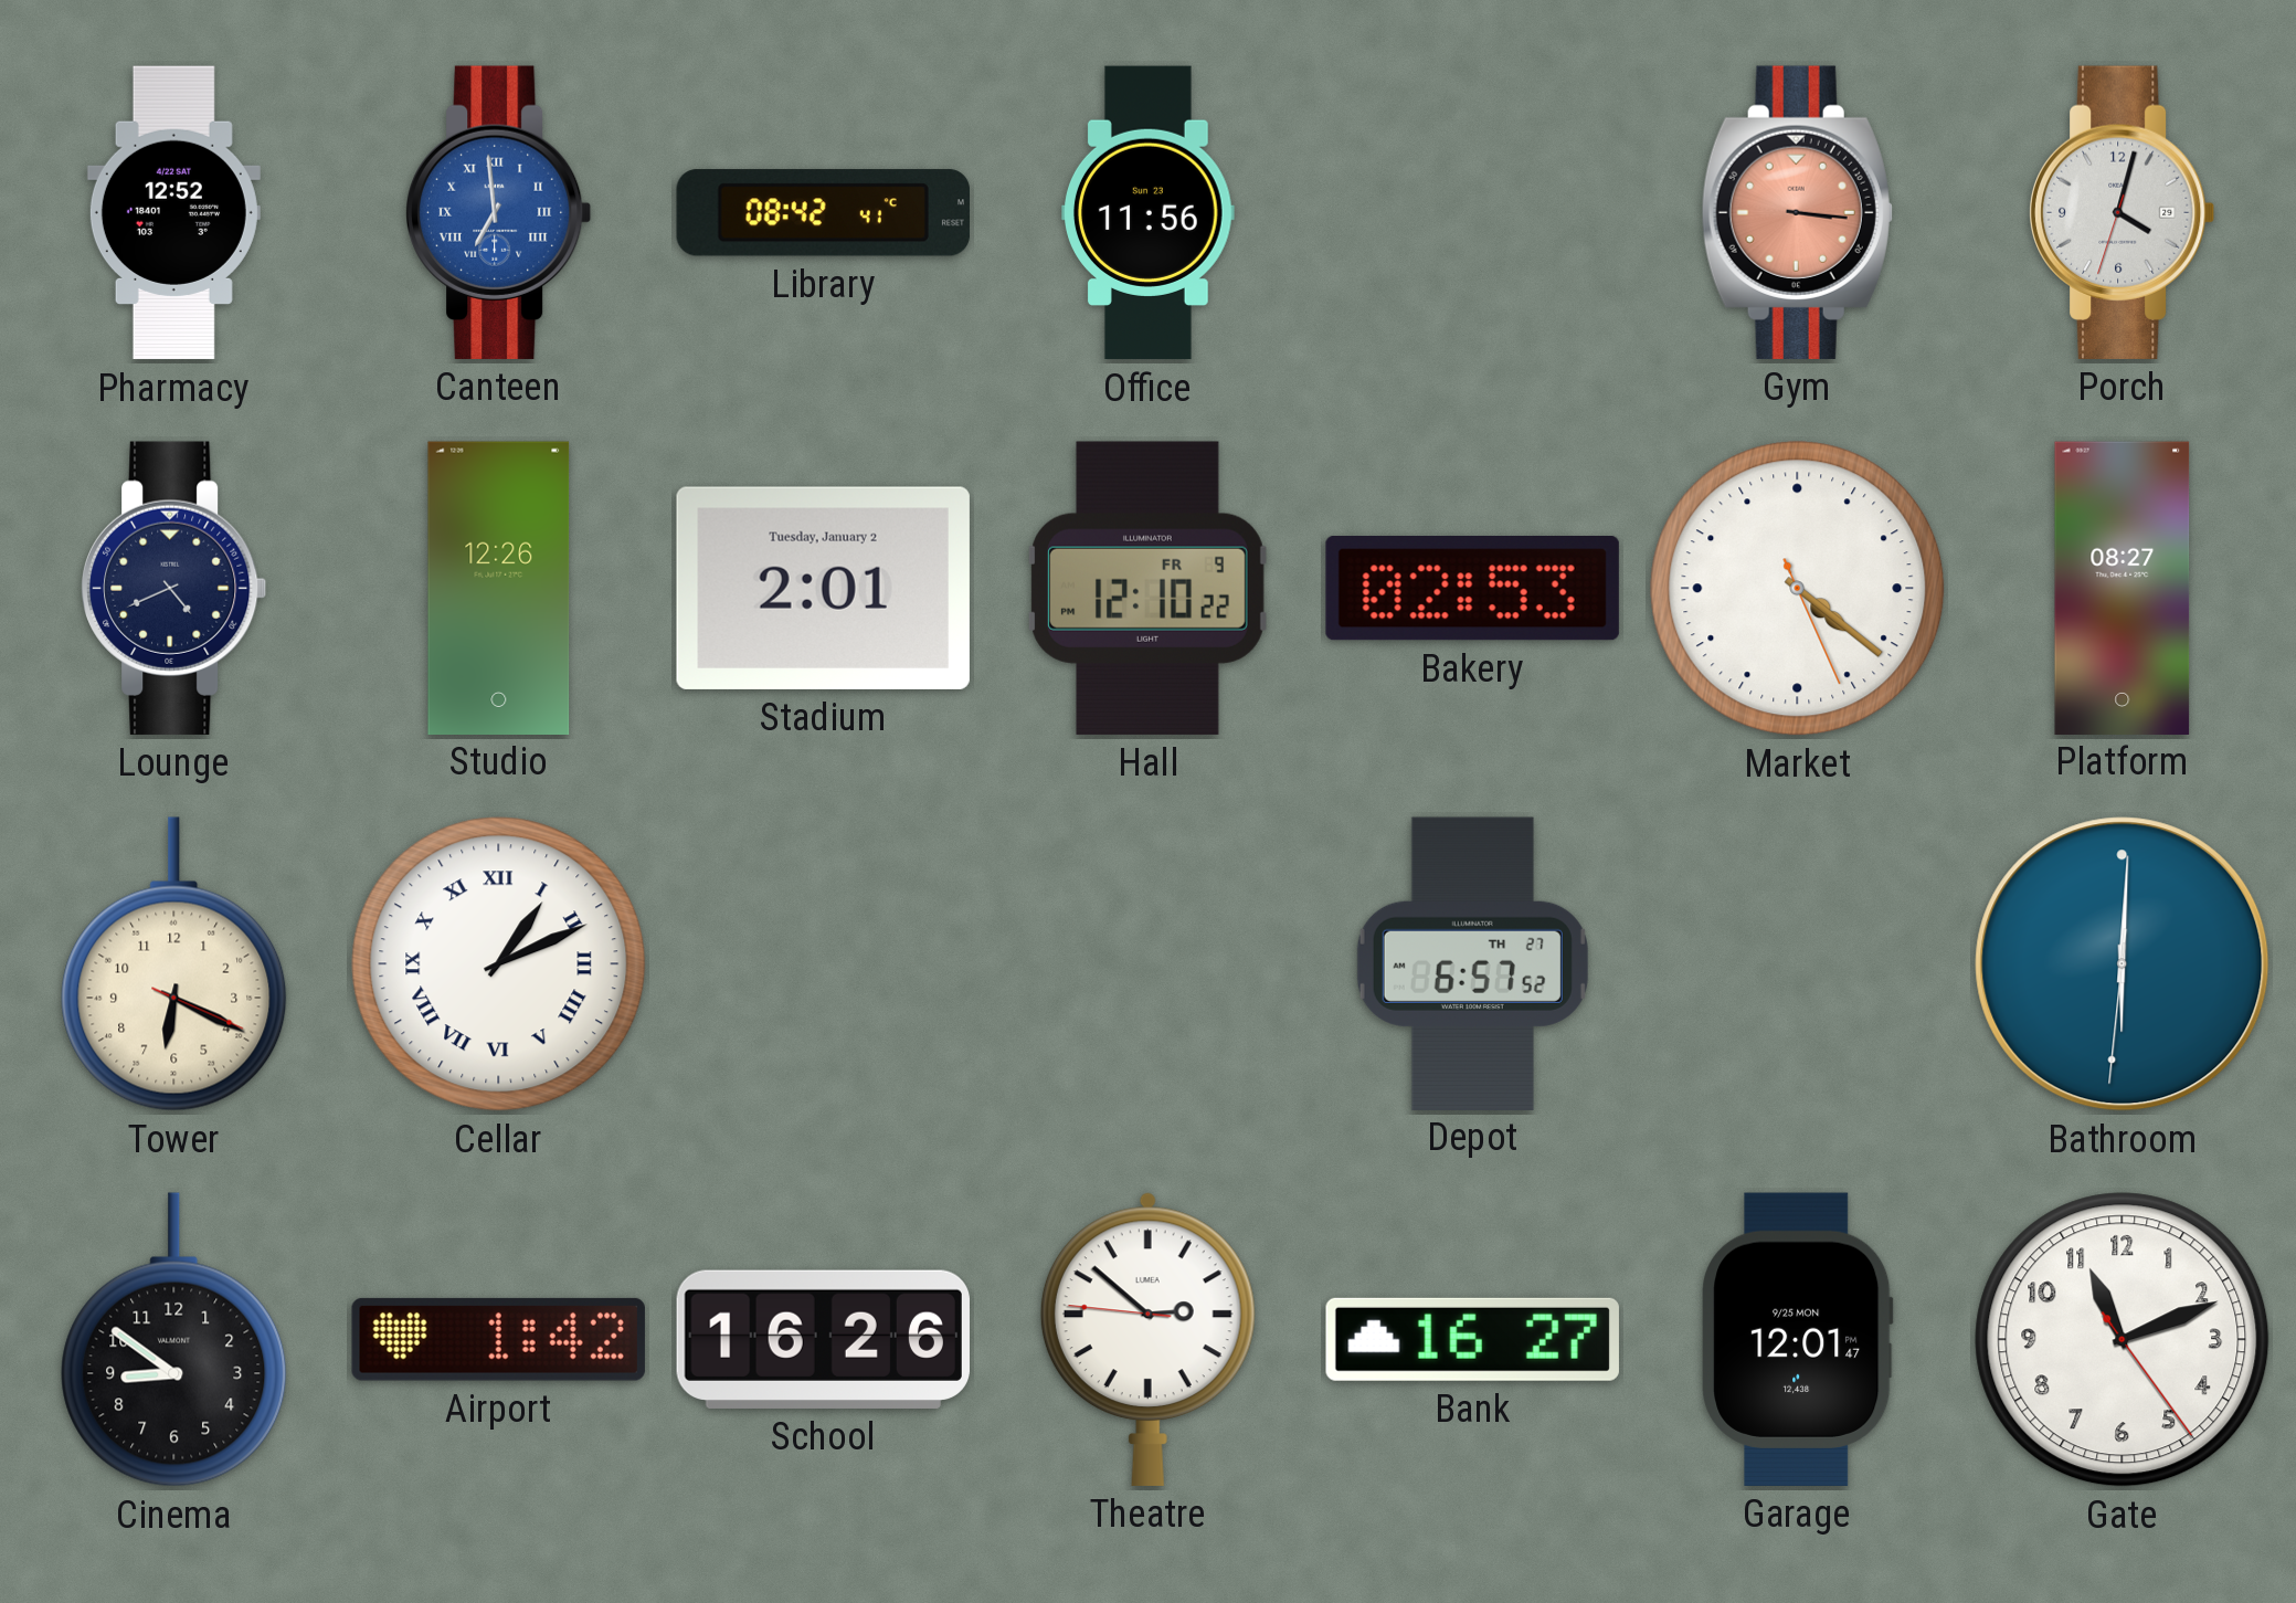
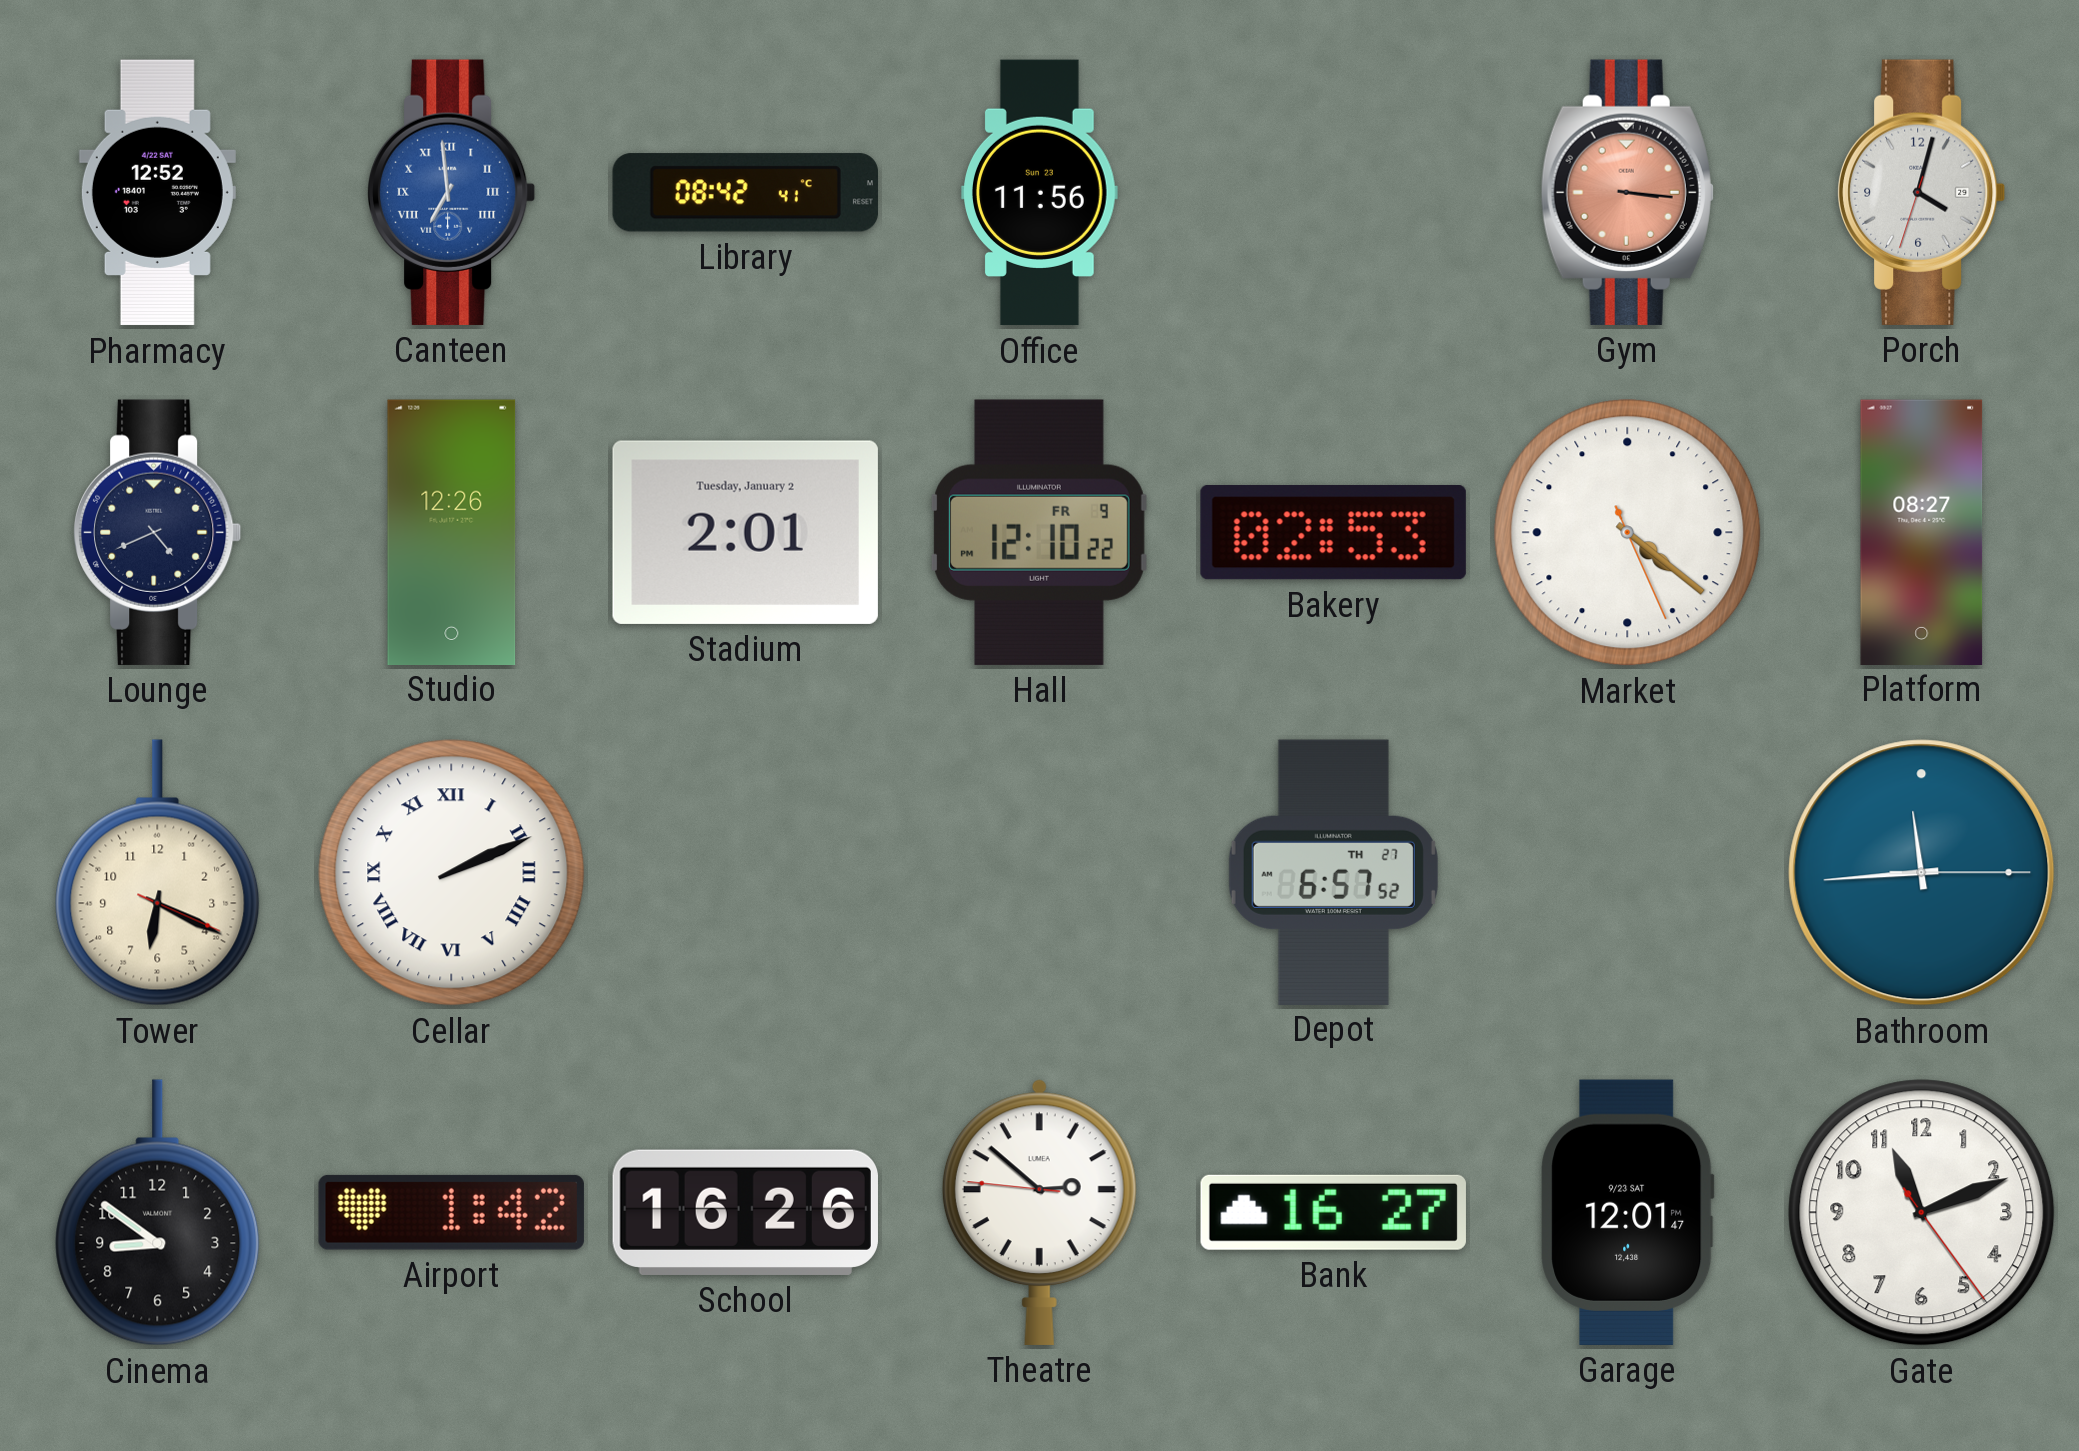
Cellar: 1:11 -> 2:11
Bathroom: 6:00 -> 11:44
Garage date: 9/25 MON -> 9/23 SAT
